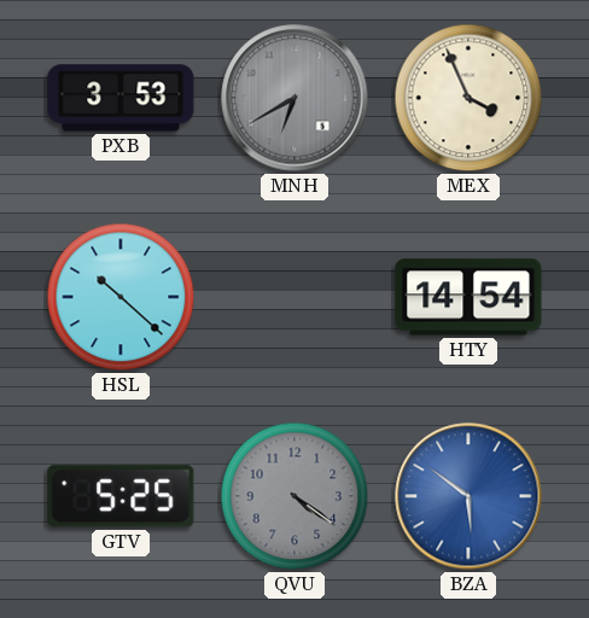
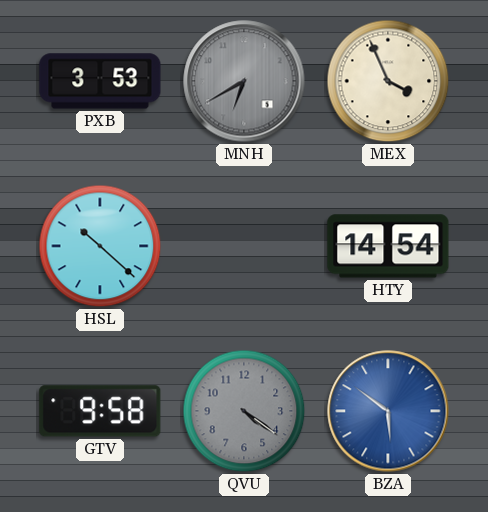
GTV: 5:25 -> 9:58
